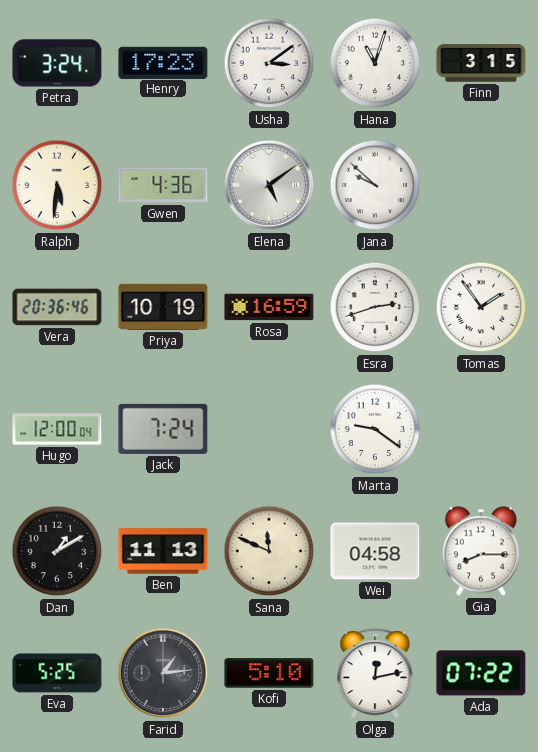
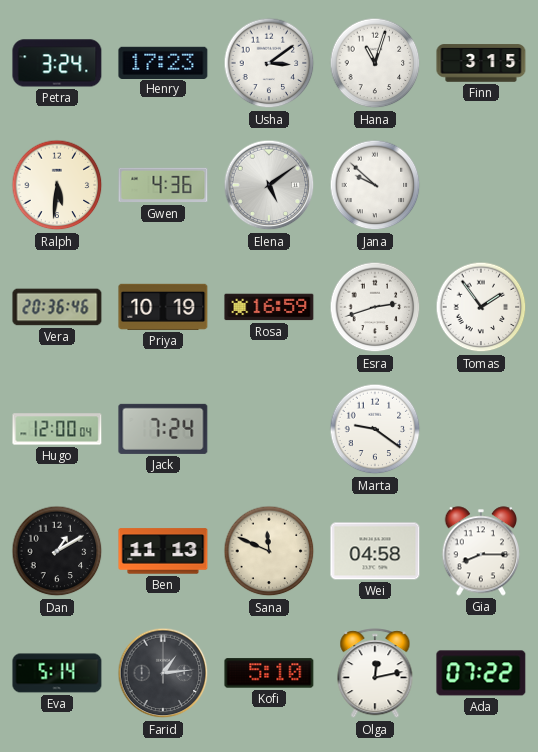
Eva: 5:25 -> 5:14
